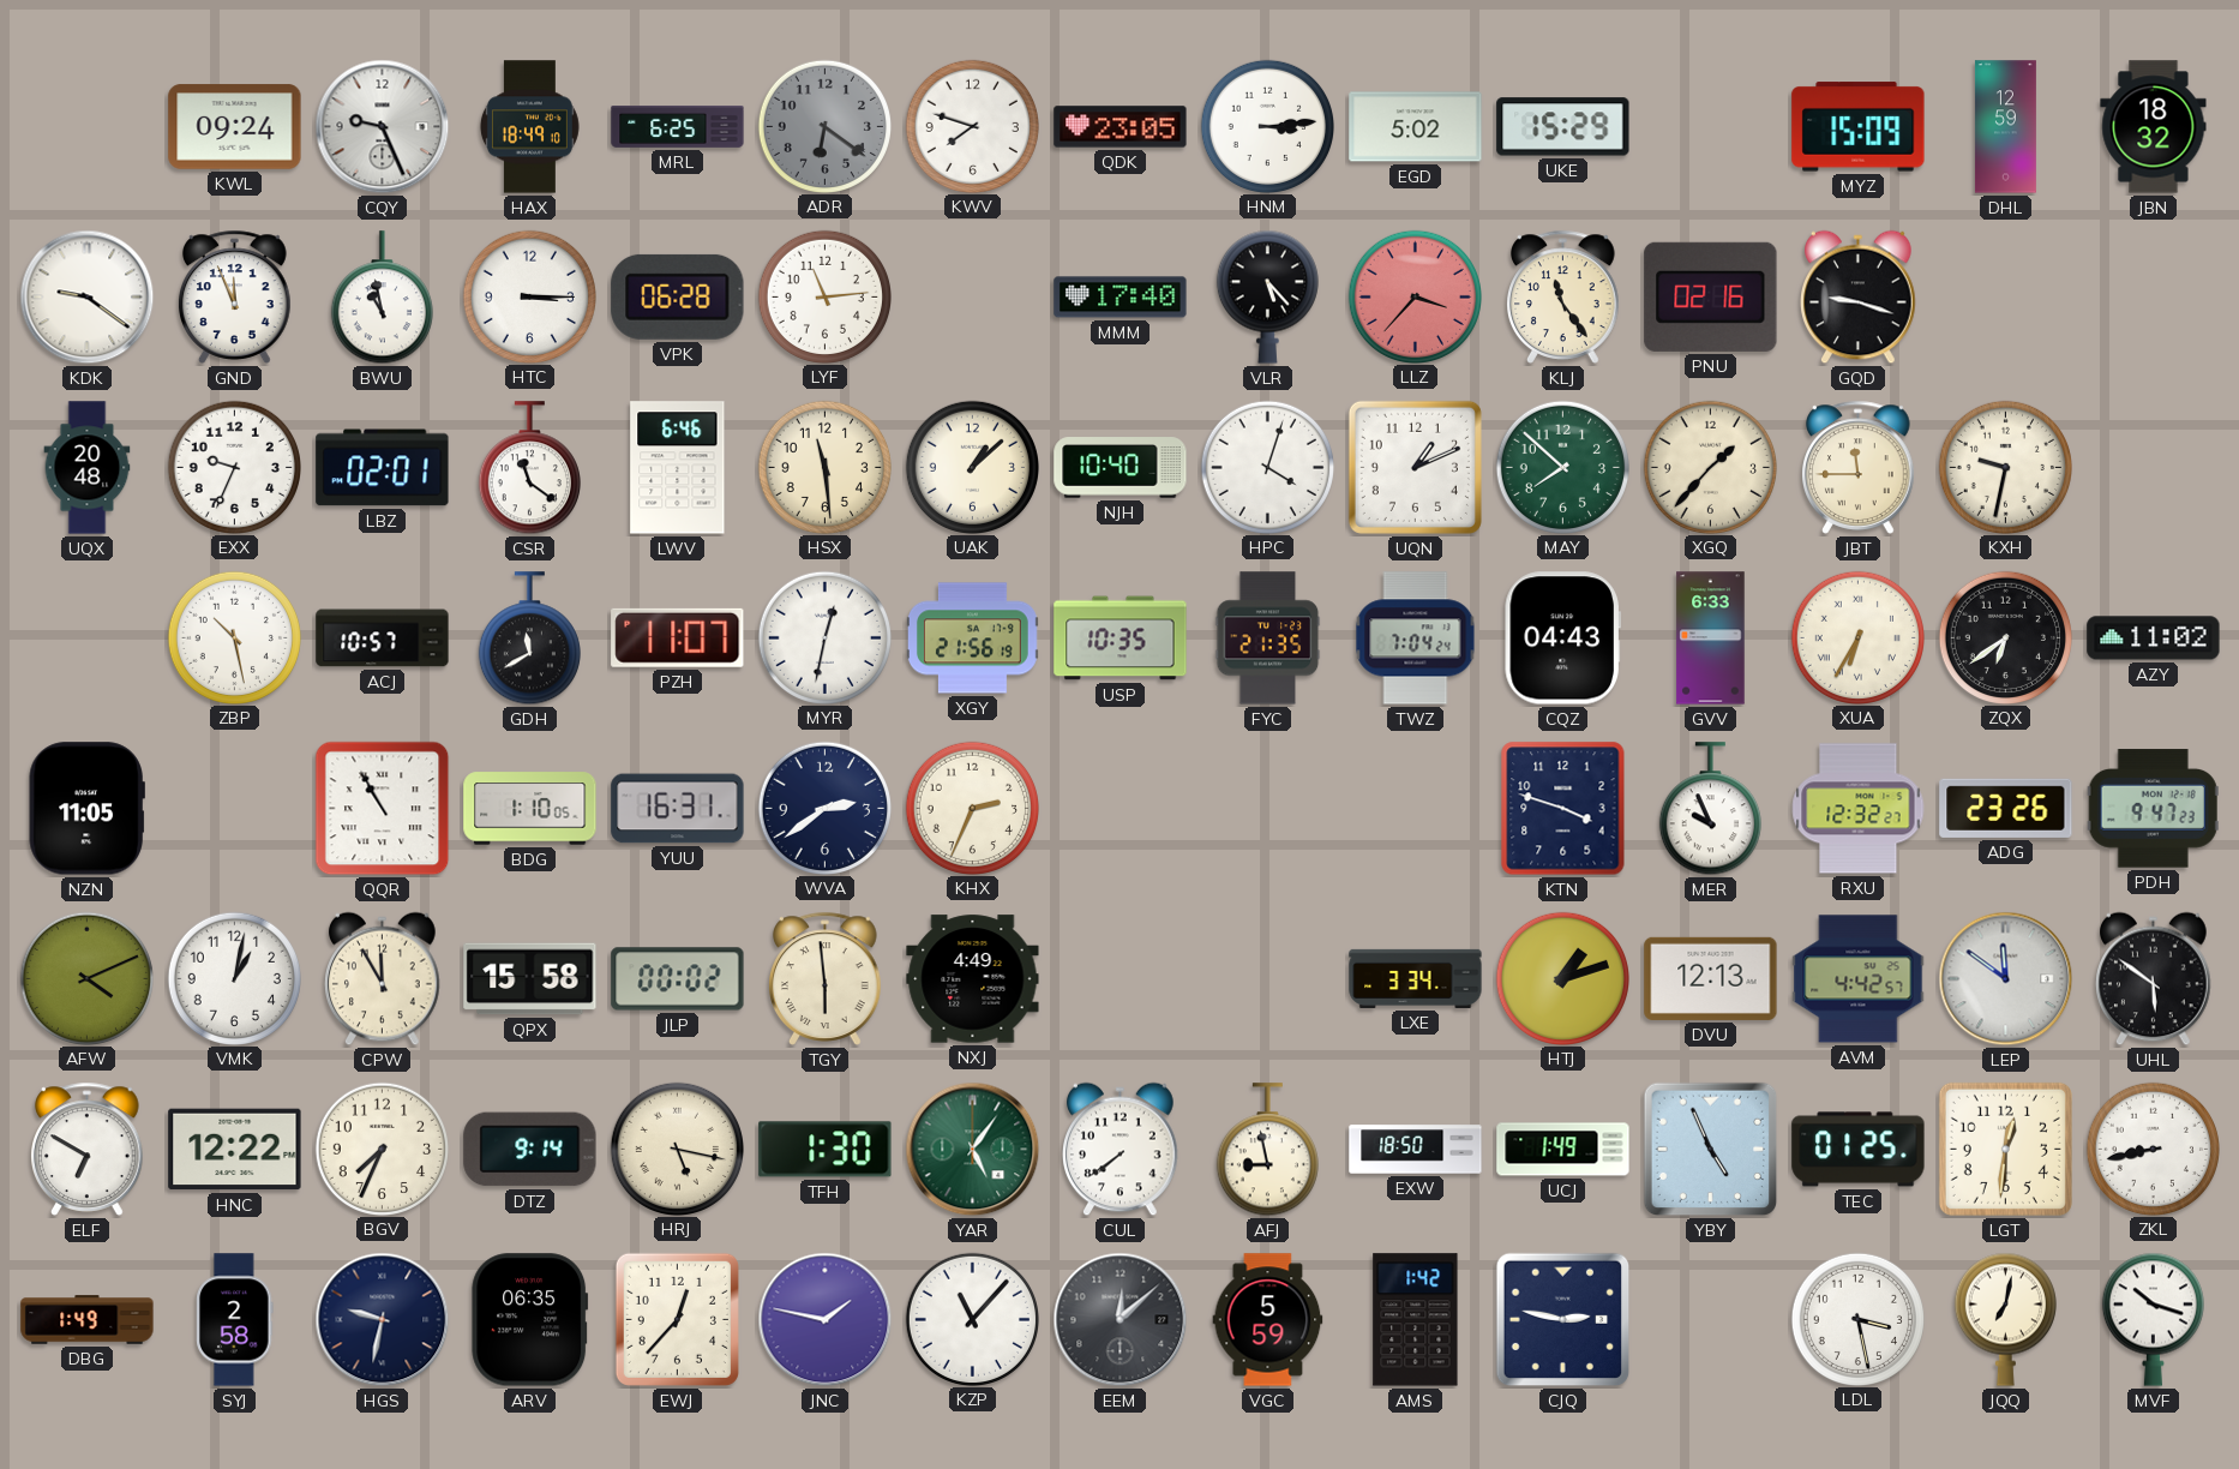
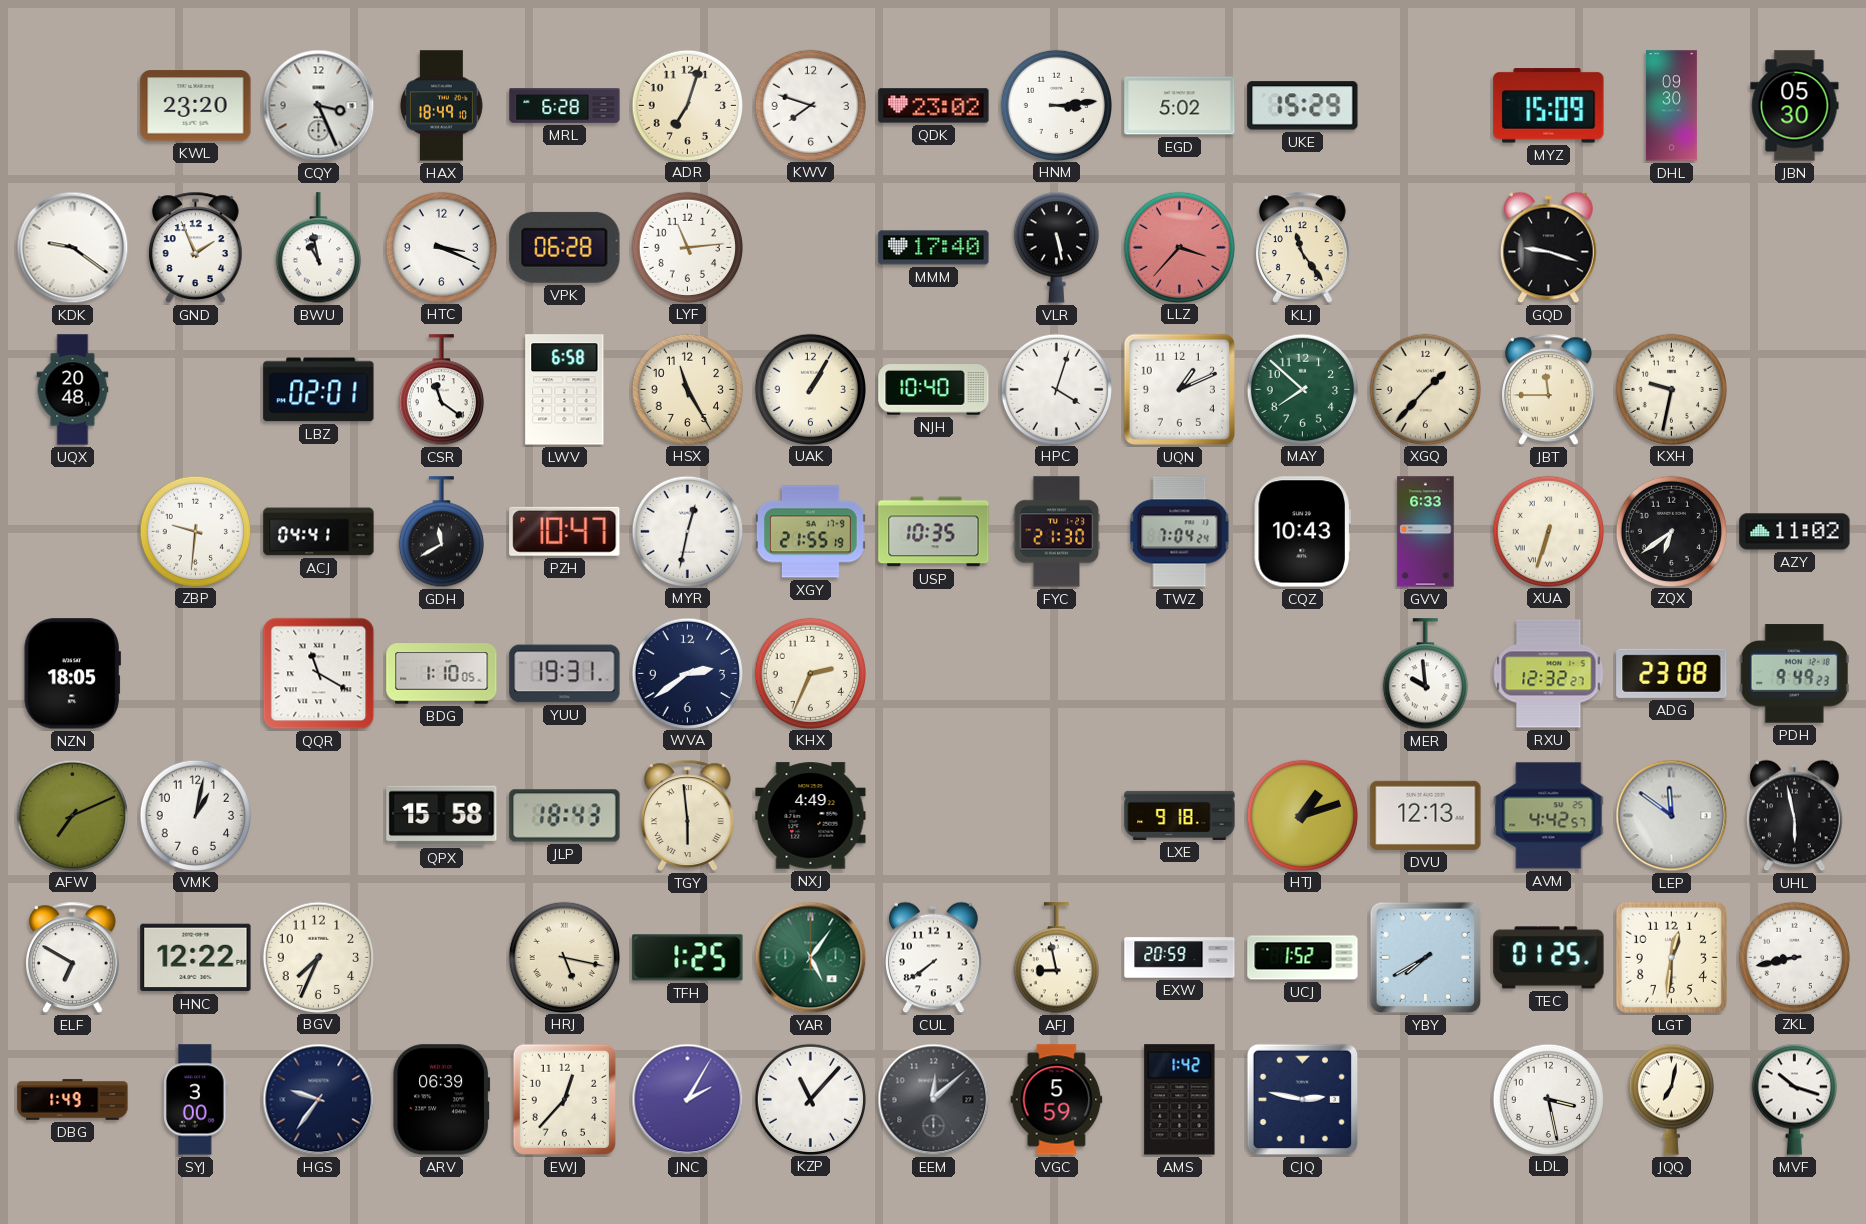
KWL: 09:24 -> 23:20
CQY: 9:26 -> 3:26
MRL: 6:25 -> 6:28
ADR: 6:21 -> 7:03
ADR dial: grey -> cream
QDK: 23:05 -> 23:02
DHL: 12:59 -> 09:30
JBN: 18:32 -> 05:30
GND: 11:56 -> 1:56
HTC: 3:15 -> 3:19
VLR: 5:23 -> 5:28
PNU: 02:16 -> none
EXX: 9:34 -> none
LWV: 6:46 -> 6:58
HSX: 11:29 -> 11:25
UAK: 1:08 -> 1:05
ZBP: 10:28 -> 9:31
ACJ: 10:57 -> 04:41
PZH: 11:07 -> 10:47
XGY: 21:56 -> 21:55
FYC: 21:35 -> 21:30
CQZ: 04:43 -> 10:43
XUA: 6:35 -> 6:33
NZN: 11:05 -> 18:05
QQR: 10:55 -> 11:20
YUU: 16:31 -> 19:31
KTN: 3:48 -> none
MER: 9:56 -> 9:59
ADG: 23:26 -> 23:08
PDH: 9:47 -> 9:49
AFW: 4:11 -> 7:11
CPW: 11:55 -> none
JLP: 00:02 -> 18:43
LXE: 3:34 -> 9:18
UHL: 5:51 -> 5:58
DTZ: 9:14 -> none
TFH: 1:30 -> 1:25
EXW: 18:50 -> 20:59
UCJ: 1:49 -> 1:52
YBY: 4:56 -> 7:40
SYJ: 2:58 -> 3:00
HGS: 9:32 -> 9:36
ARV: 06:35 -> 06:39
JNC: 1:47 -> 2:05
